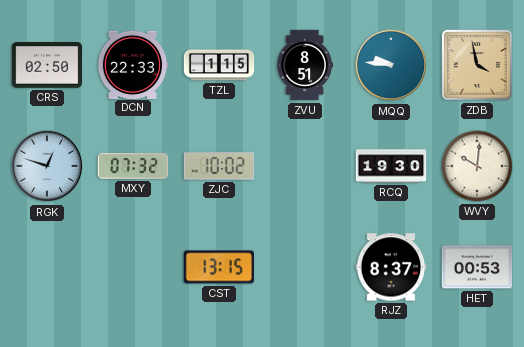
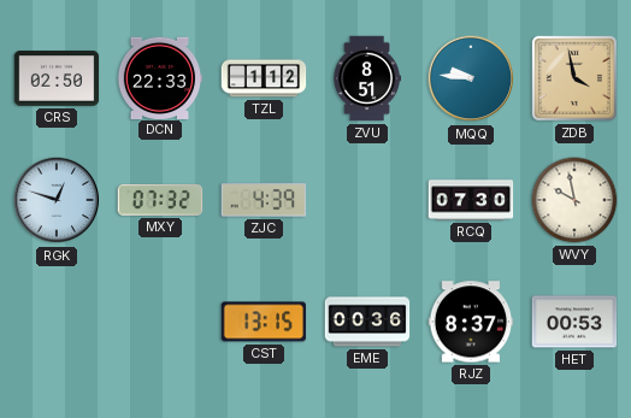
TZL: 1:15 -> 1:12
ZJC: 10:02 -> 4:39
RCQ: 19:30 -> 07:30
WVY: 10:01 -> 9:58
EME: none -> 00:36
